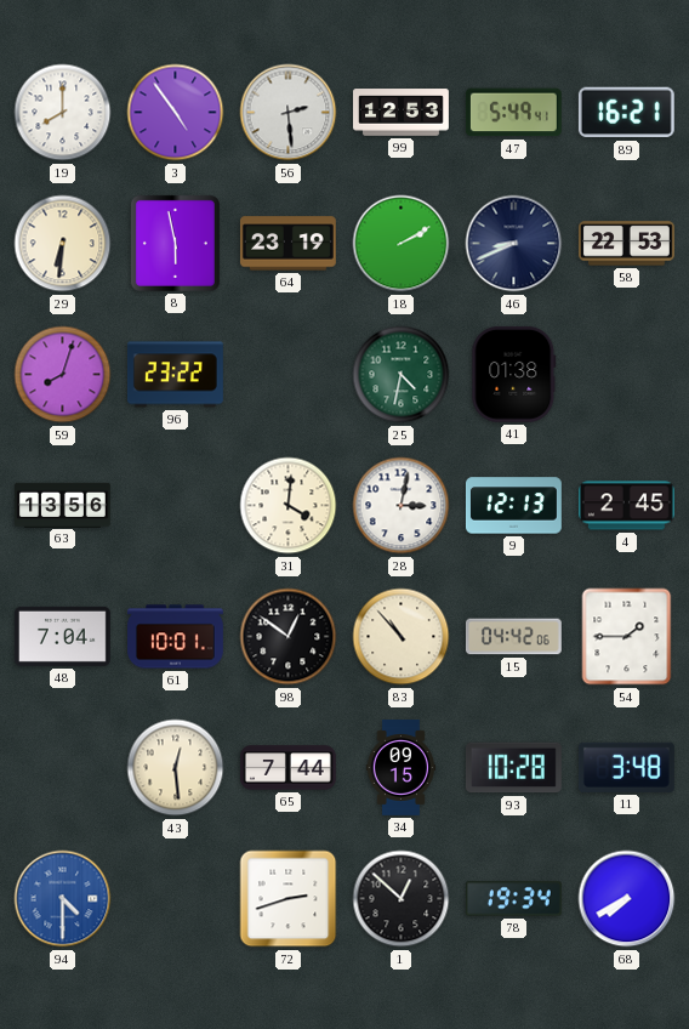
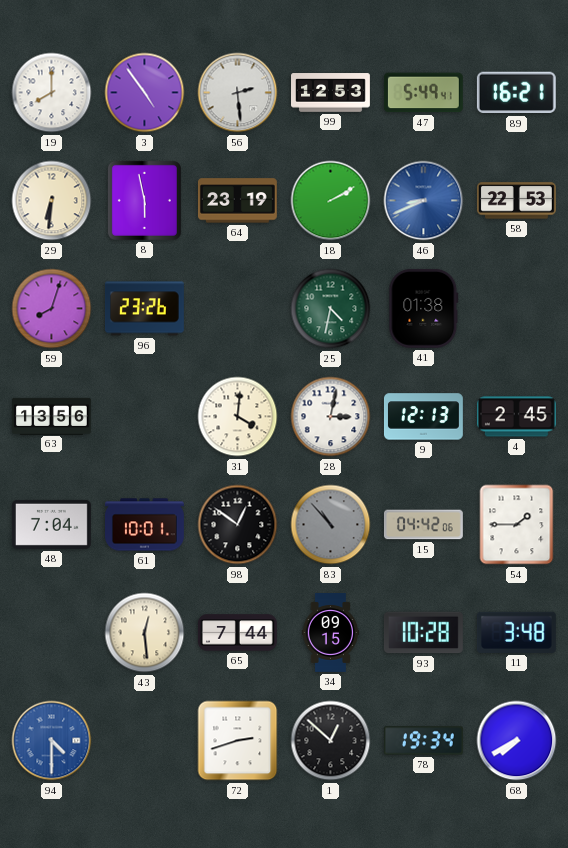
46 dial: navy -> blue
96: 23:22 -> 23:26
83 dial: cream -> grey
